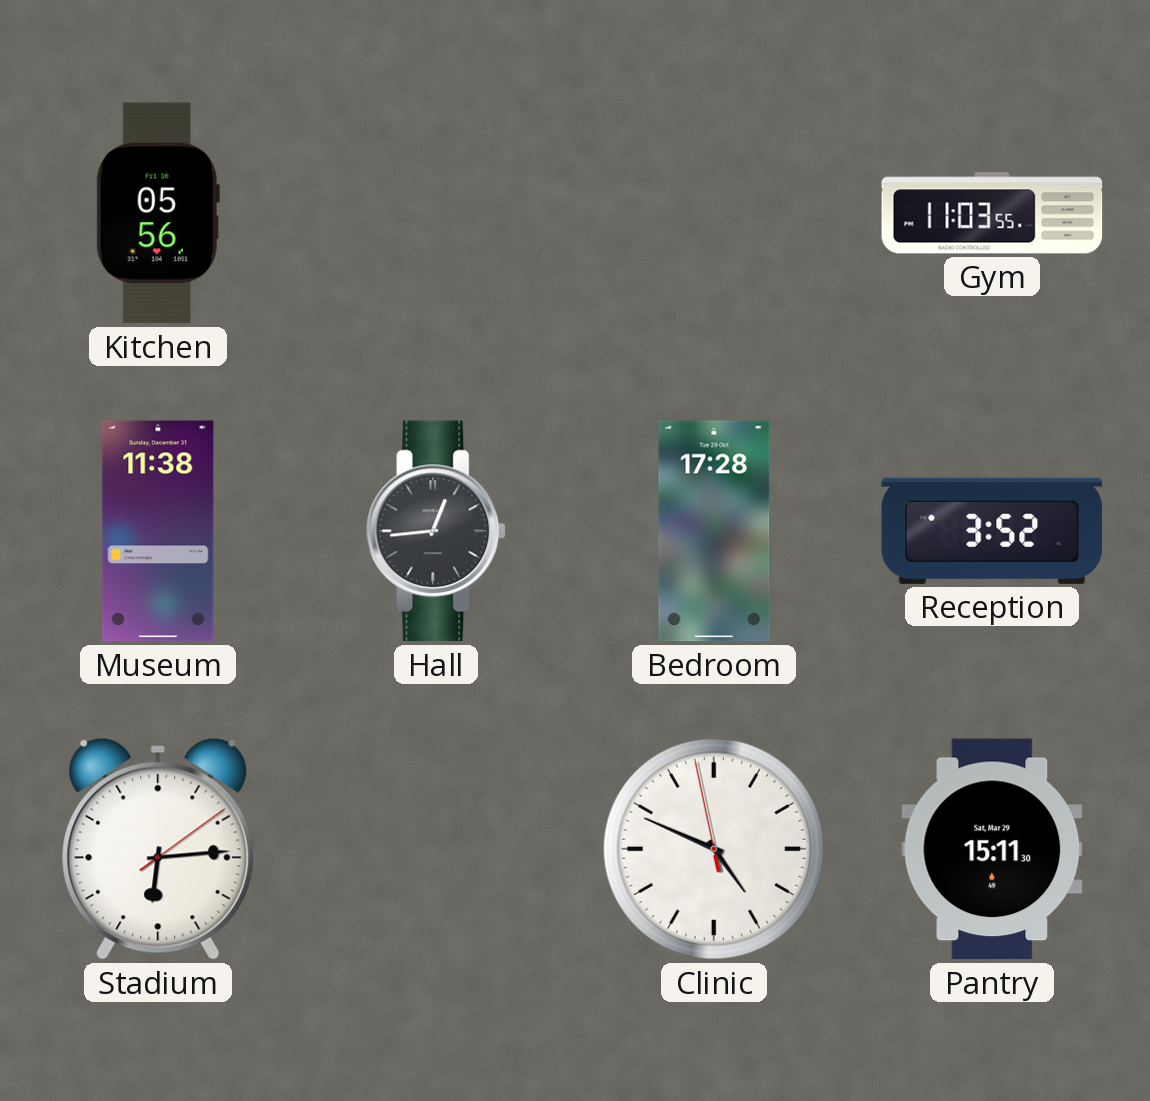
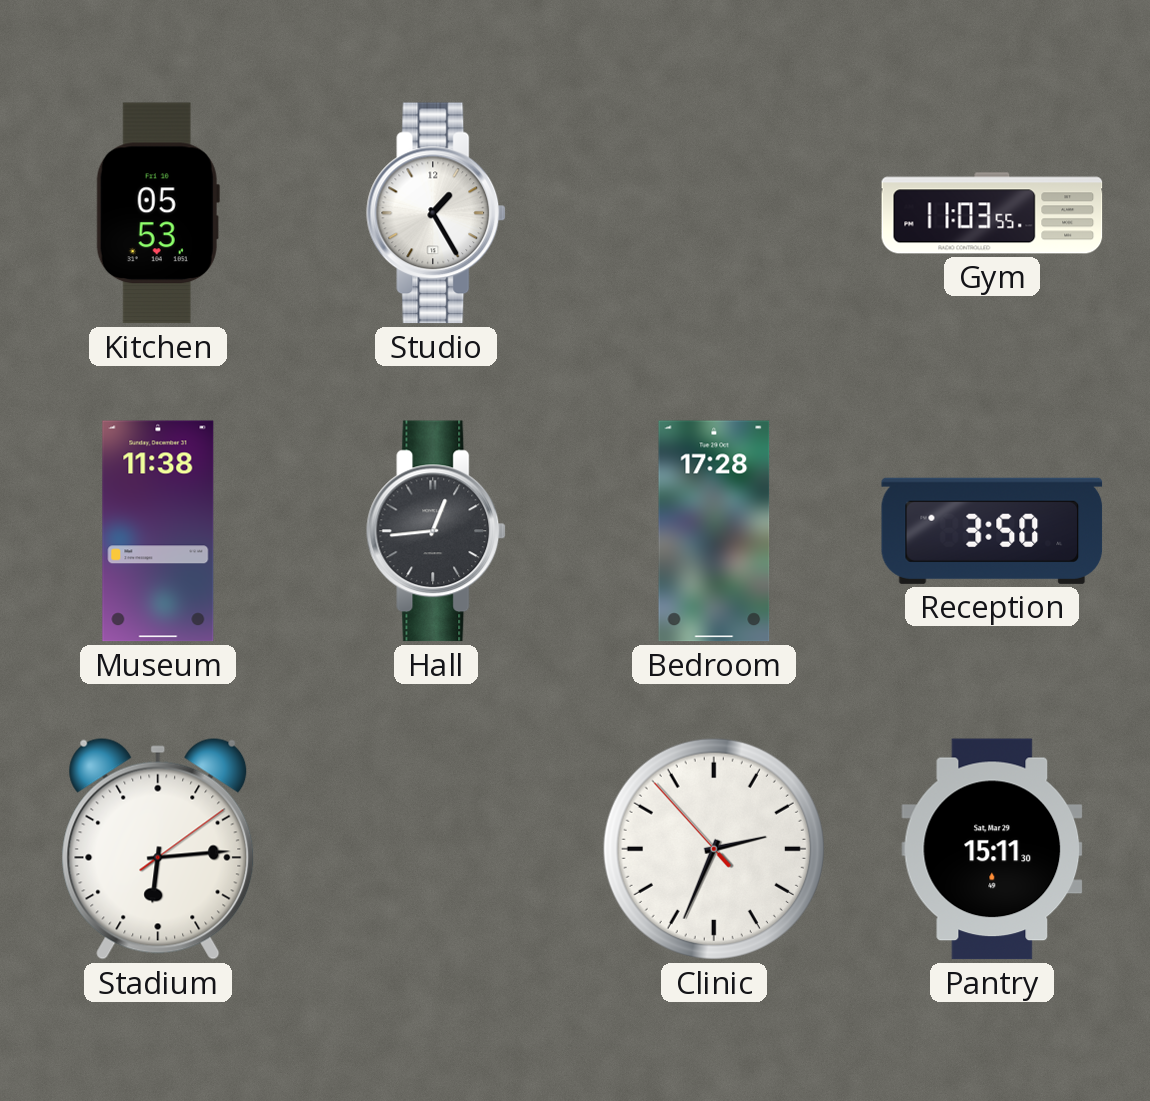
Kitchen: 05:56 -> 05:53
Studio: none -> 1:25
Reception: 3:52 -> 3:50
Clinic: 4:48 -> 2:33
